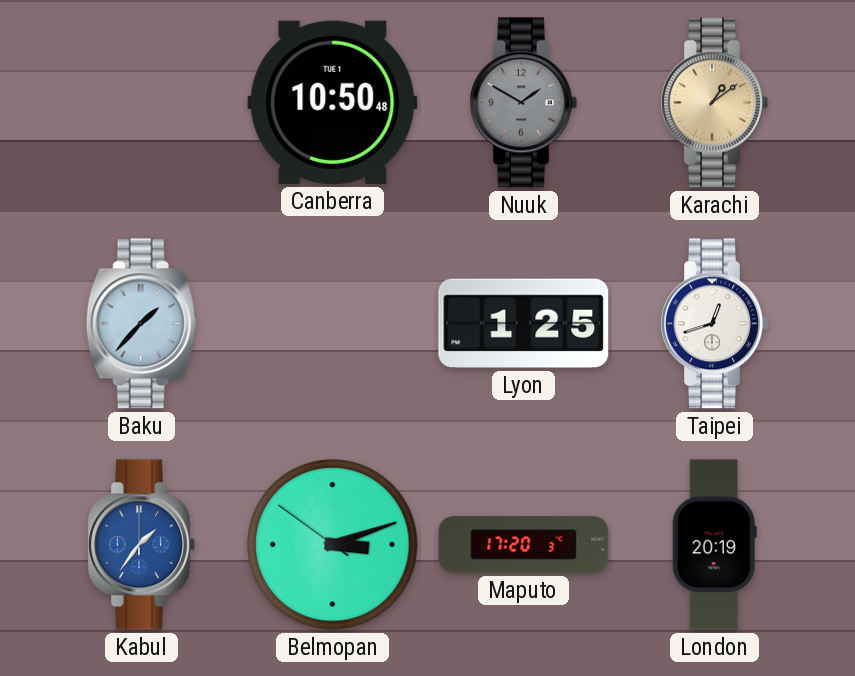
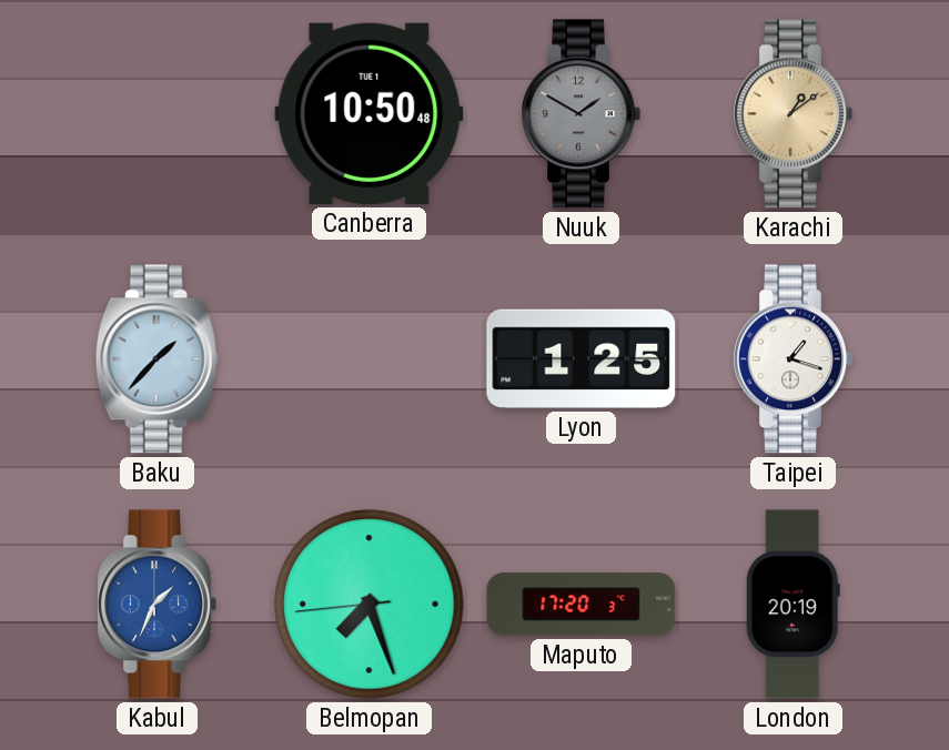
Taipei: 12:42 -> 1:18
Kabul: 1:36 -> 1:34
Belmopan: 3:11 -> 7:26
